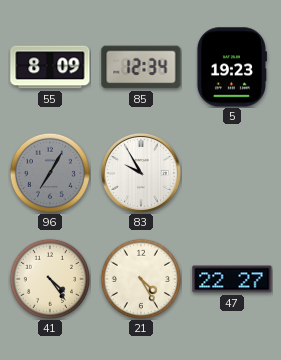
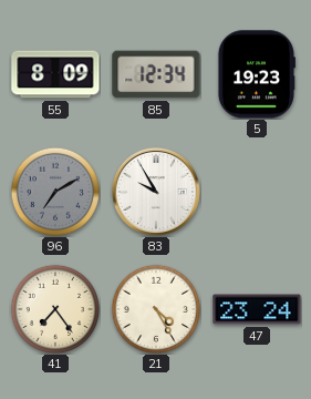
96: 7:05 -> 7:10
41: 4:24 -> 7:24
47: 22:27 -> 23:24
